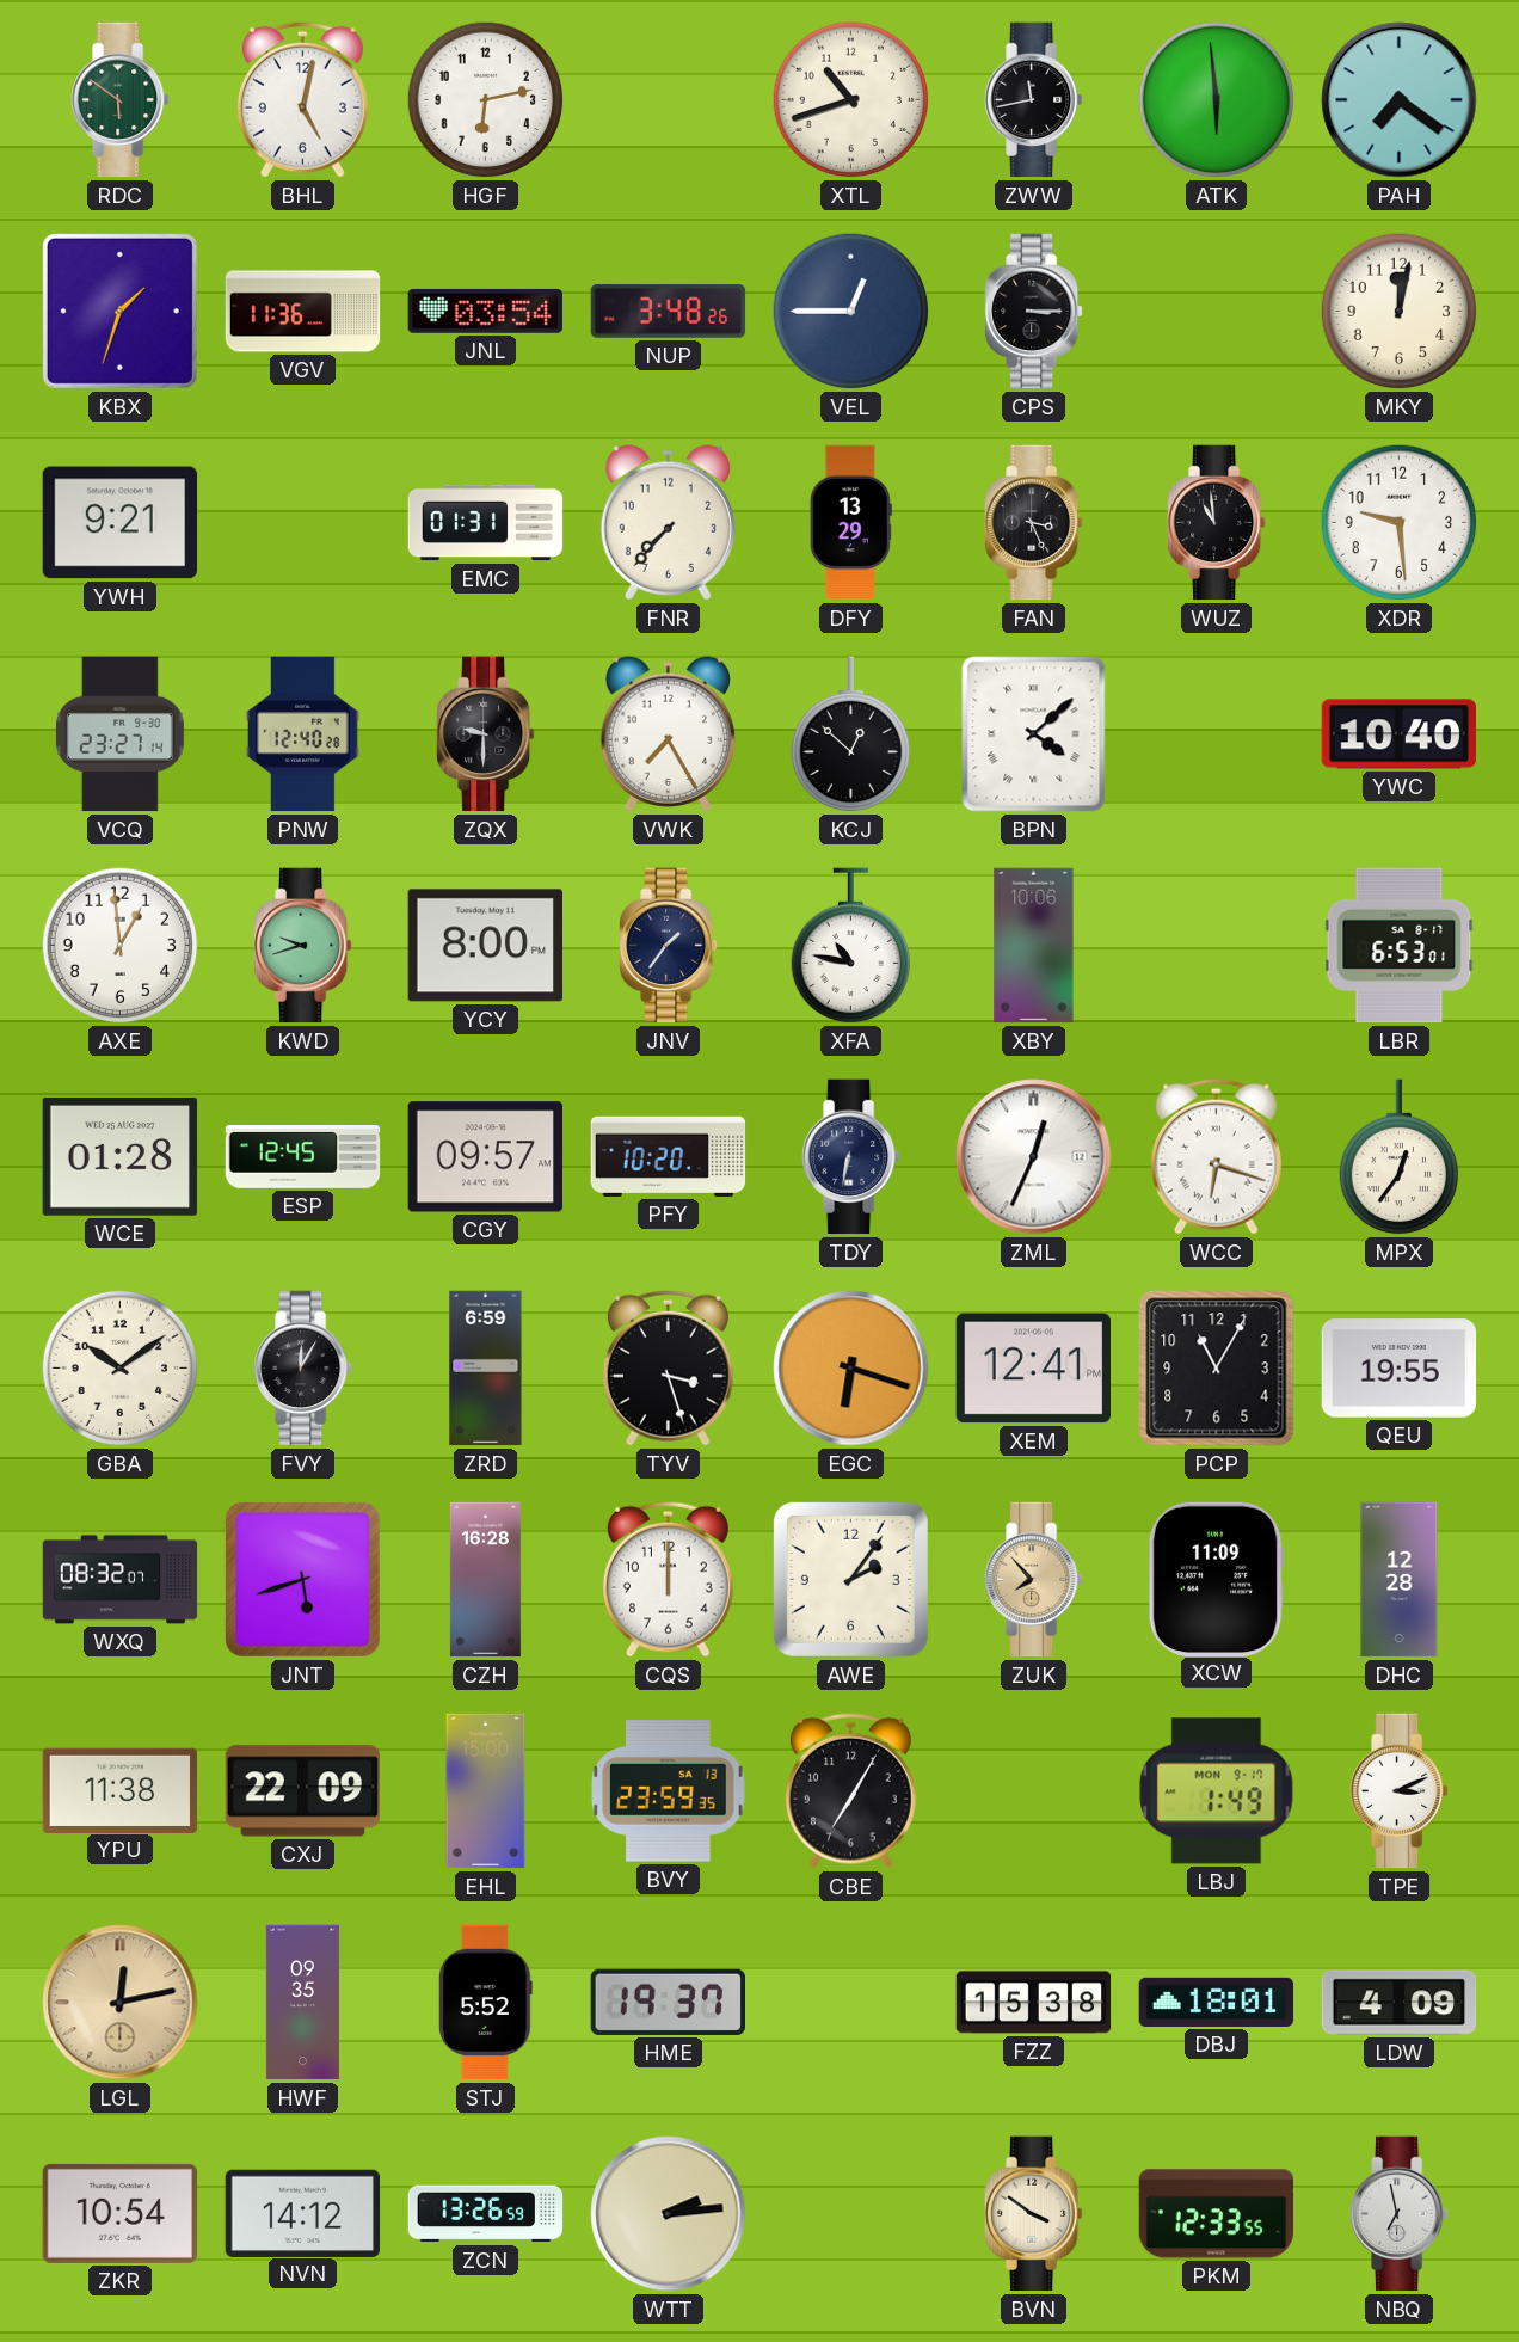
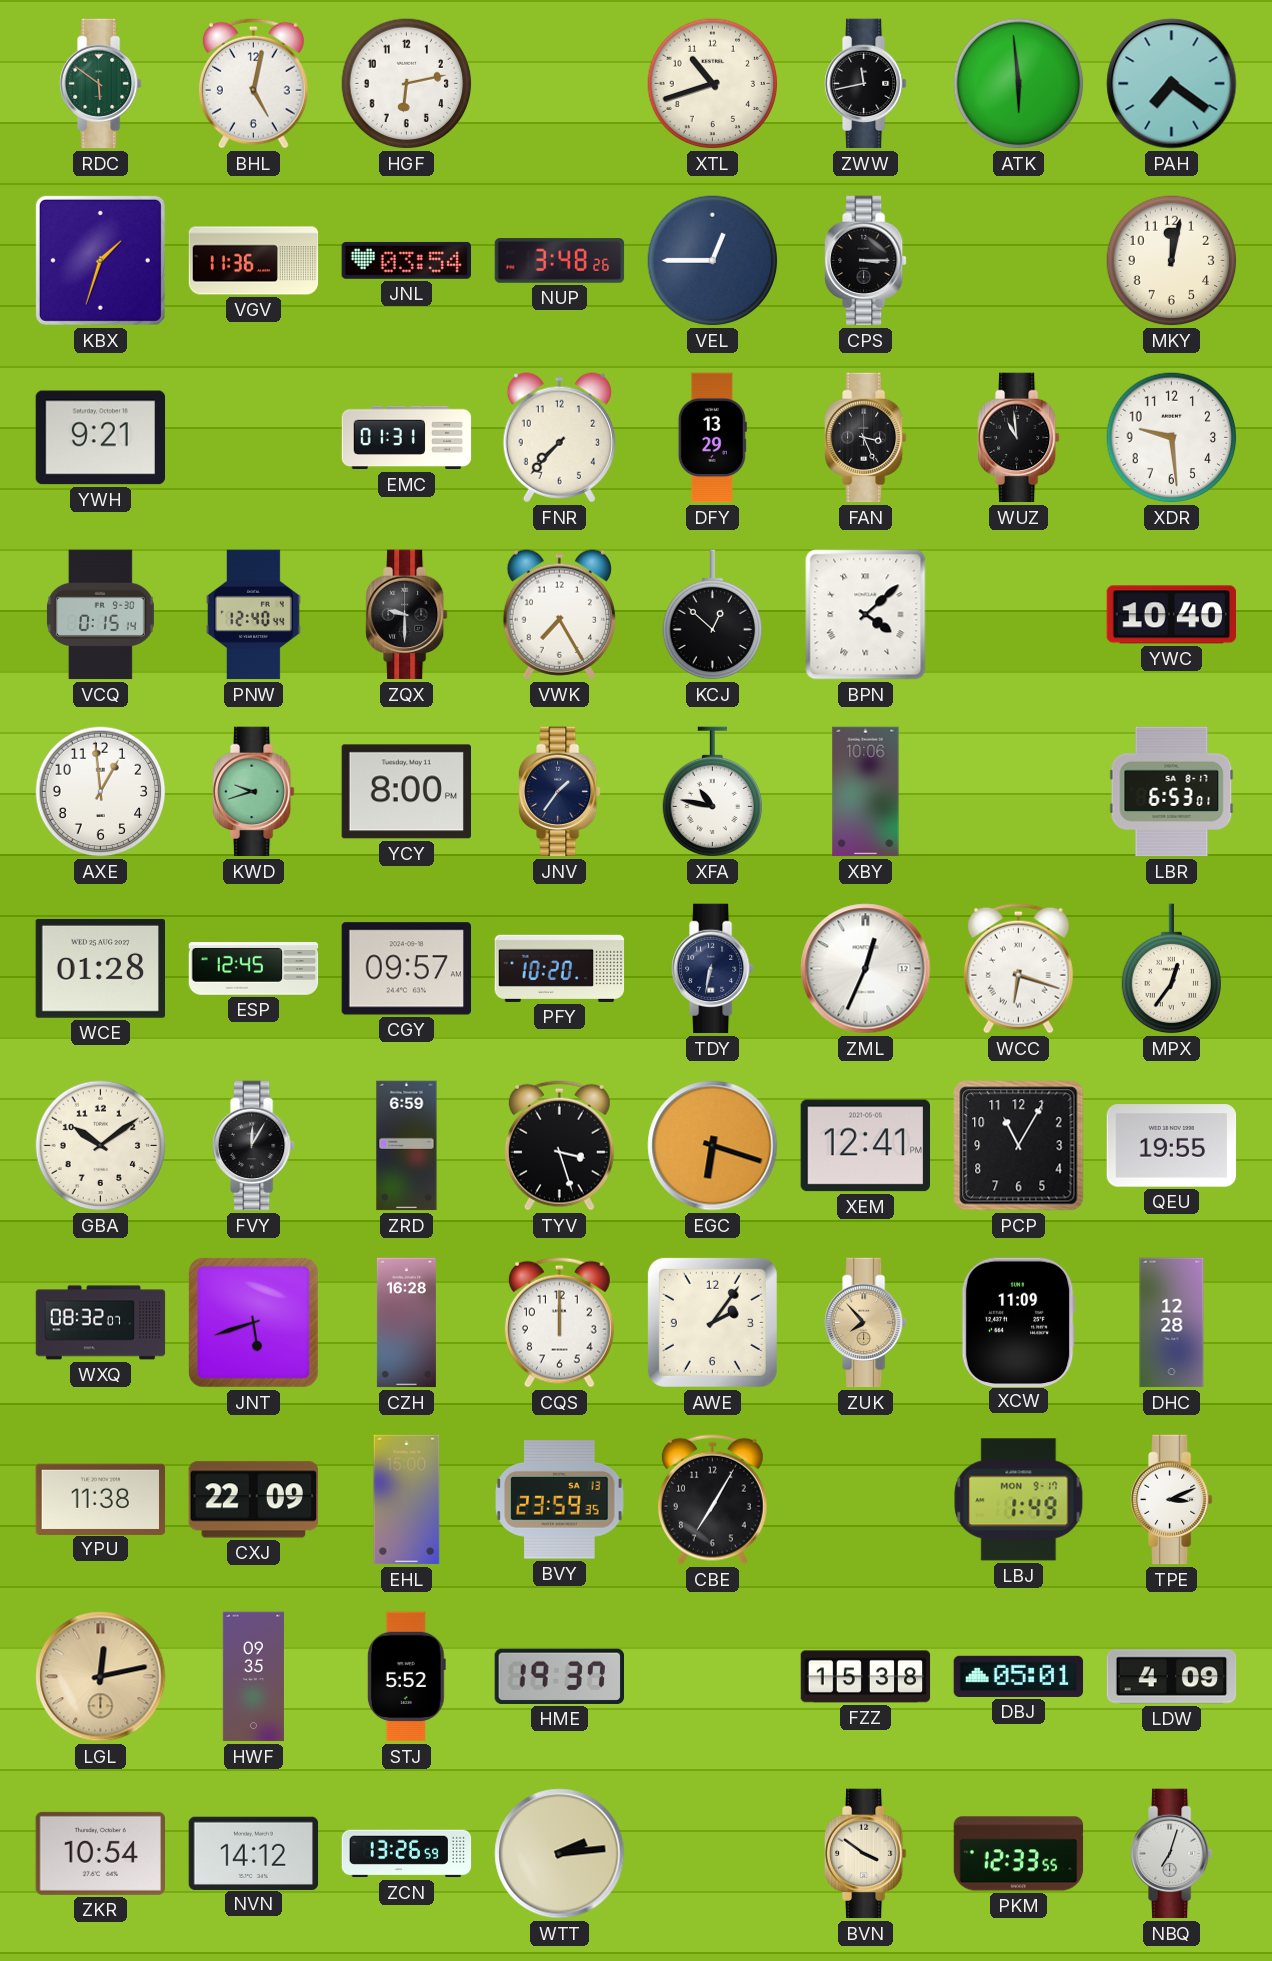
VCQ: 23:27 -> 0:15
PNW: 12:40:28 -> 12:40:44
DBJ: 18:01 -> 05:01
NBQ: 6:58 -> 7:03
